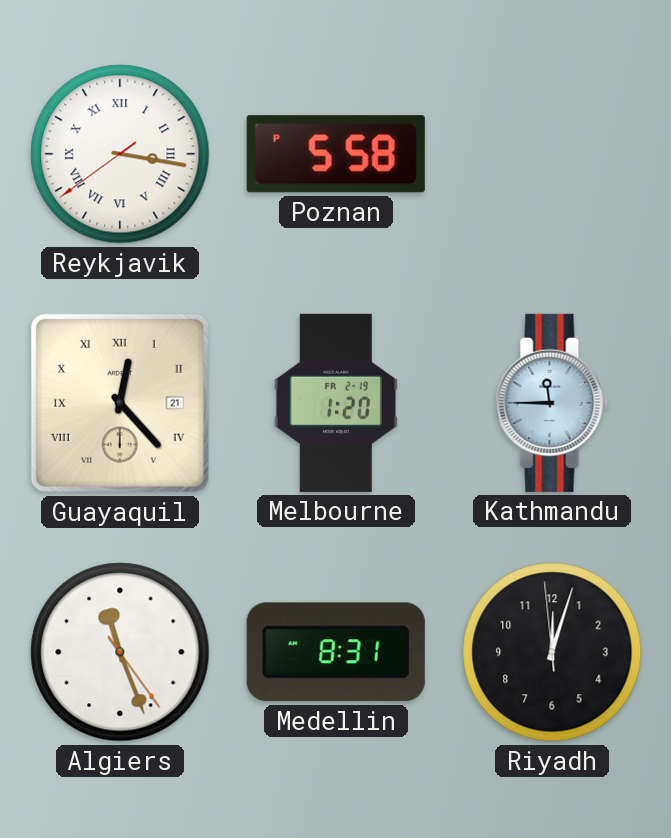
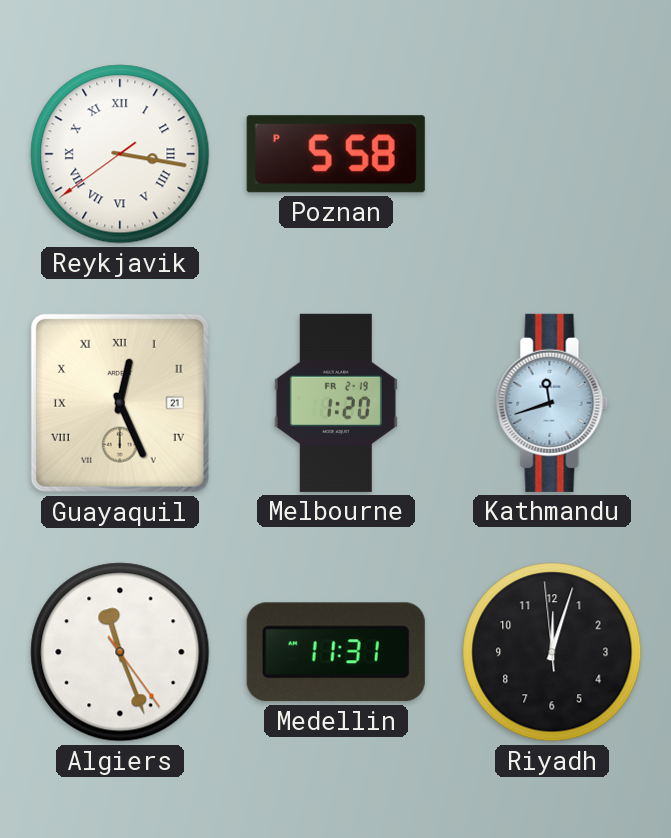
Guayaquil: 12:23 -> 12:26
Kathmandu: 11:45 -> 11:42
Medellin: 8:31 -> 11:31
